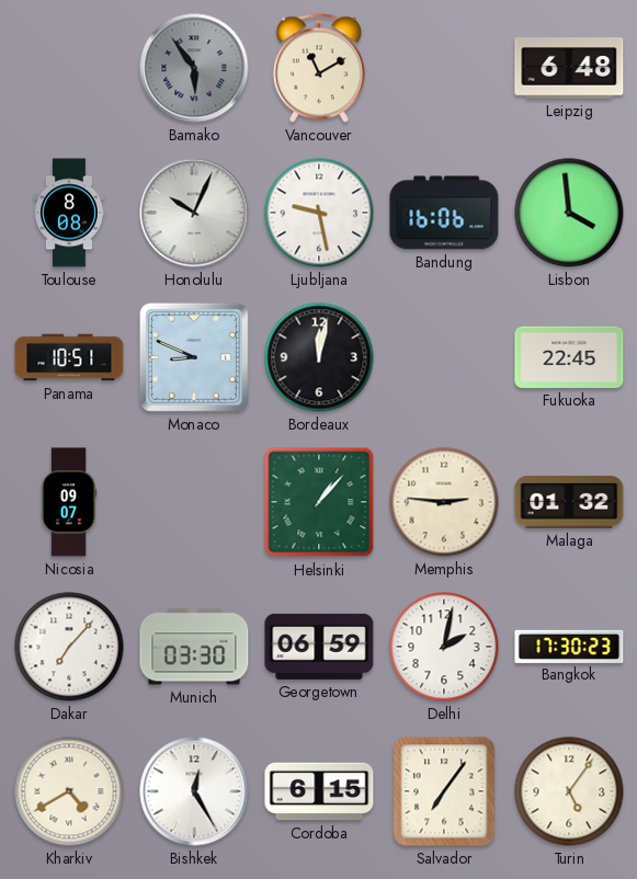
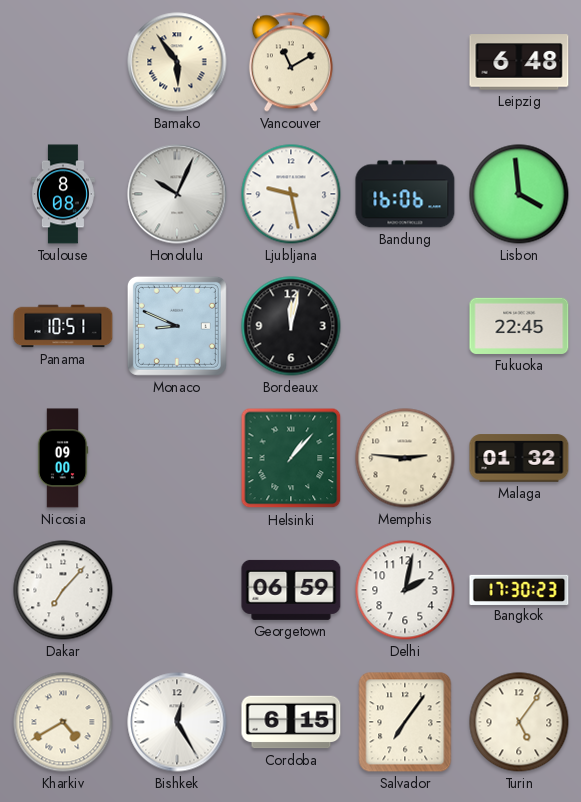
Bamako dial: grey -> cream
Nicosia: 09:07 -> 09:00
Munich: 03:30 -> none
